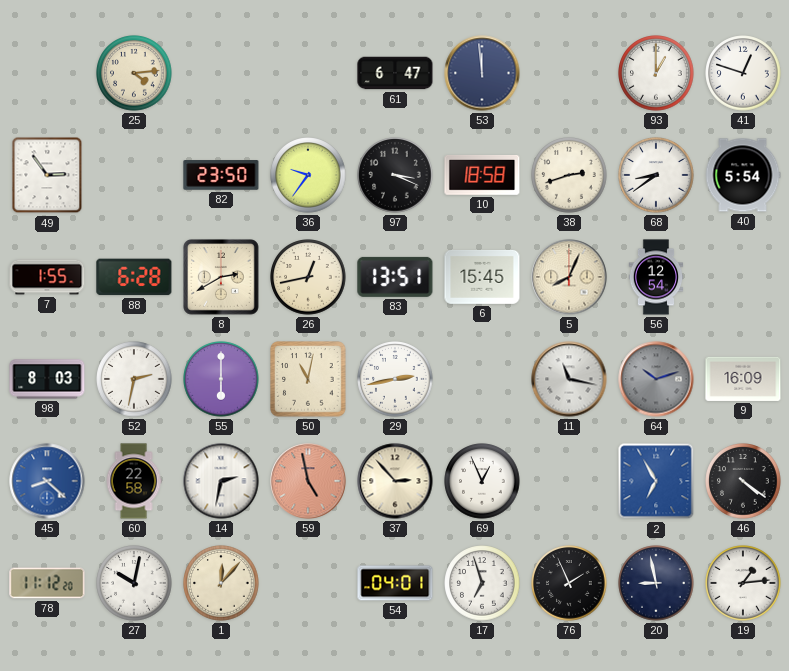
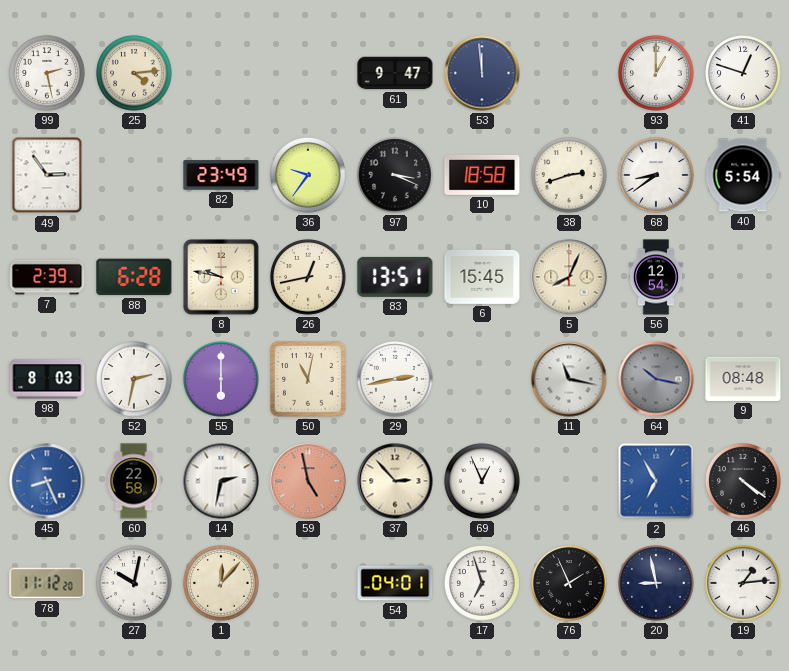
99: none -> 2:28
61: 6:47 -> 9:47
82: 23:50 -> 23:49
7: 1:55 -> 2:39
8: 2:40 -> 9:47
64: 10:12 -> 10:17
9: 16:09 -> 08:48
45: 8:22 -> 8:26
